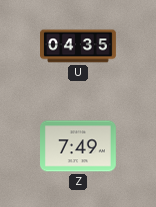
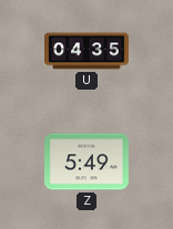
Z: 7:49 -> 5:49
